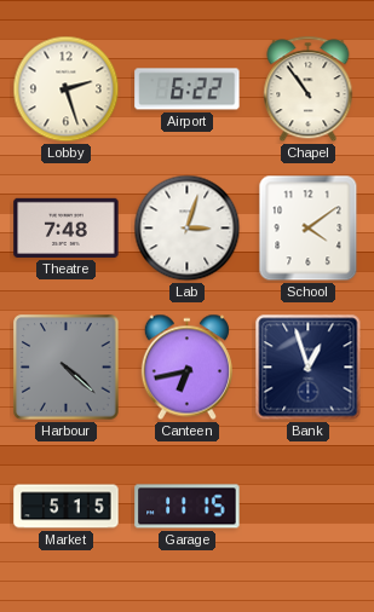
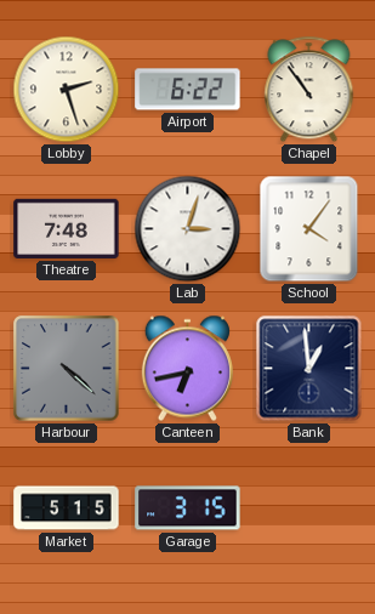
School: 4:09 -> 4:06
Bank: 12:57 -> 12:59
Garage: 11:15 -> 3:15
